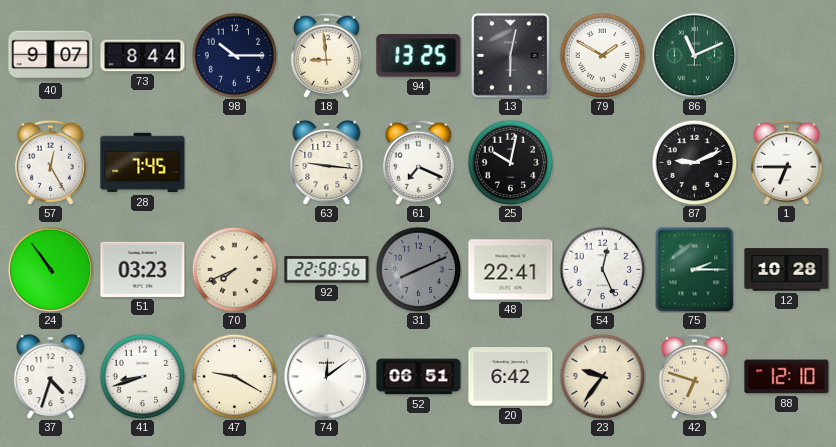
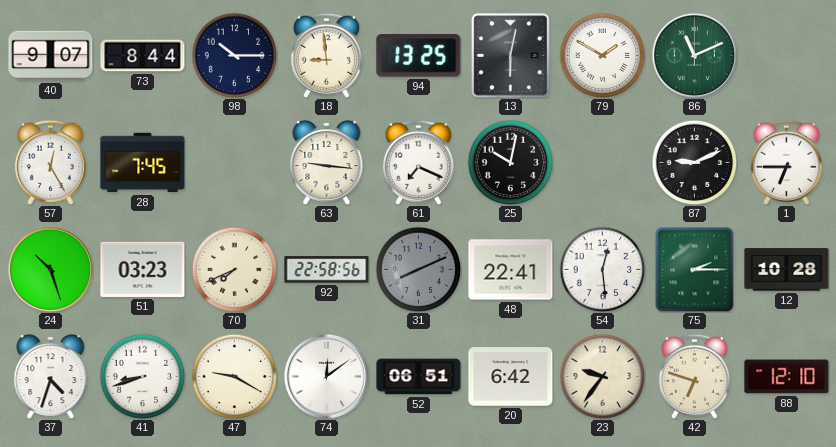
24: 10:54 -> 10:27
54: 12:26 -> 12:29
